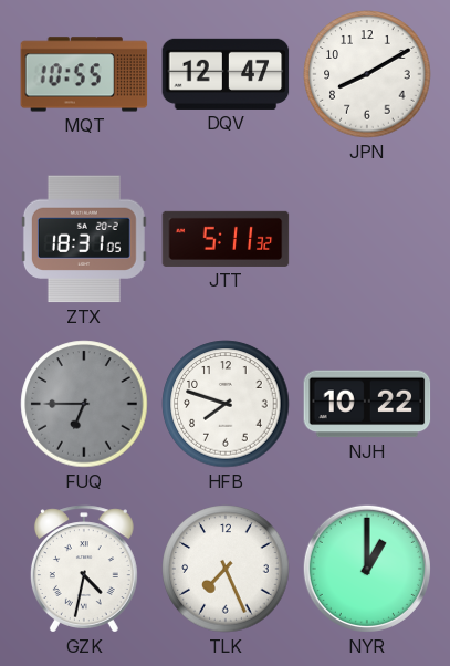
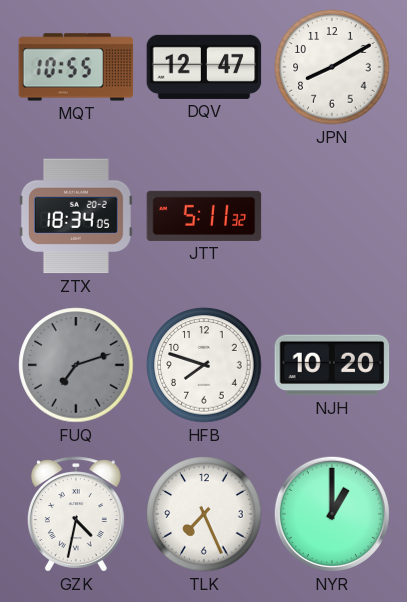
ZTX: 18:31 -> 18:34
FUQ: 6:45 -> 7:12
NJH: 10:22 -> 10:20
